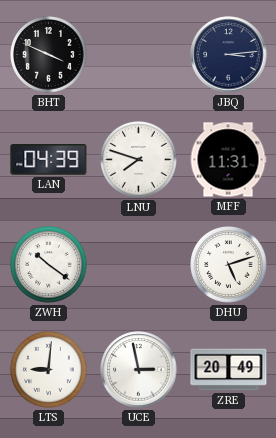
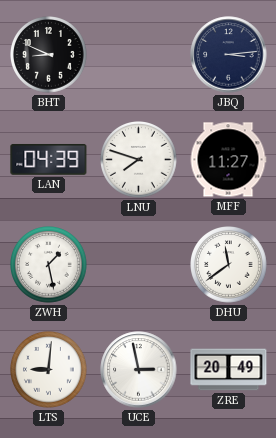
BHT: 3:49 -> 8:49
MFF: 11:31 -> 11:27
ZWH: 10:21 -> 1:28
DHU: 5:12 -> 11:39
